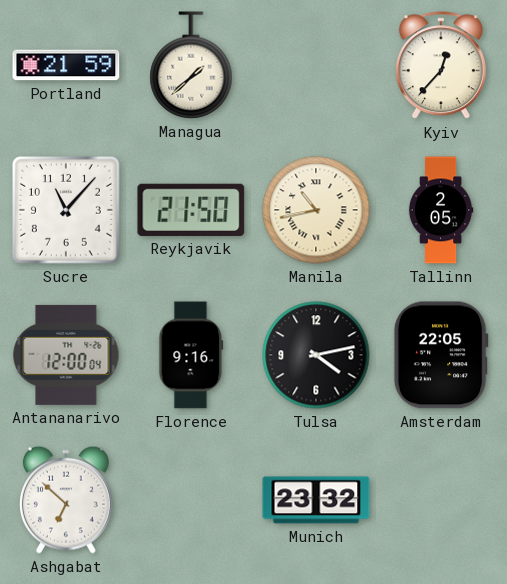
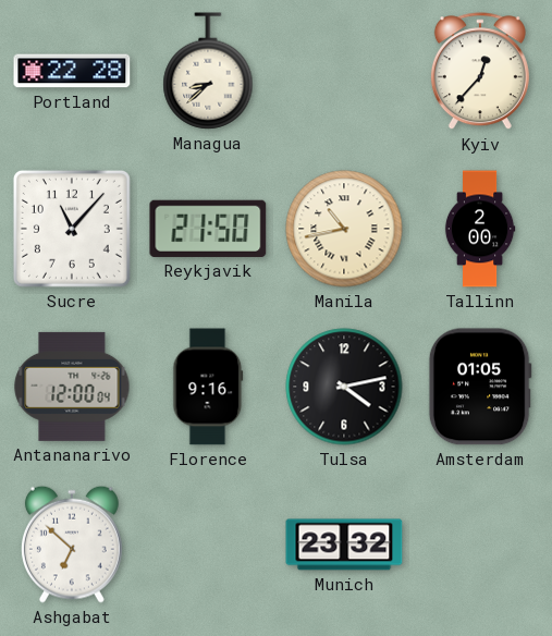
Portland: 21:59 -> 22:28
Managua: 1:38 -> 8:38
Tallinn: 2:05 -> 2:00
Amsterdam: 22:05 -> 01:05
